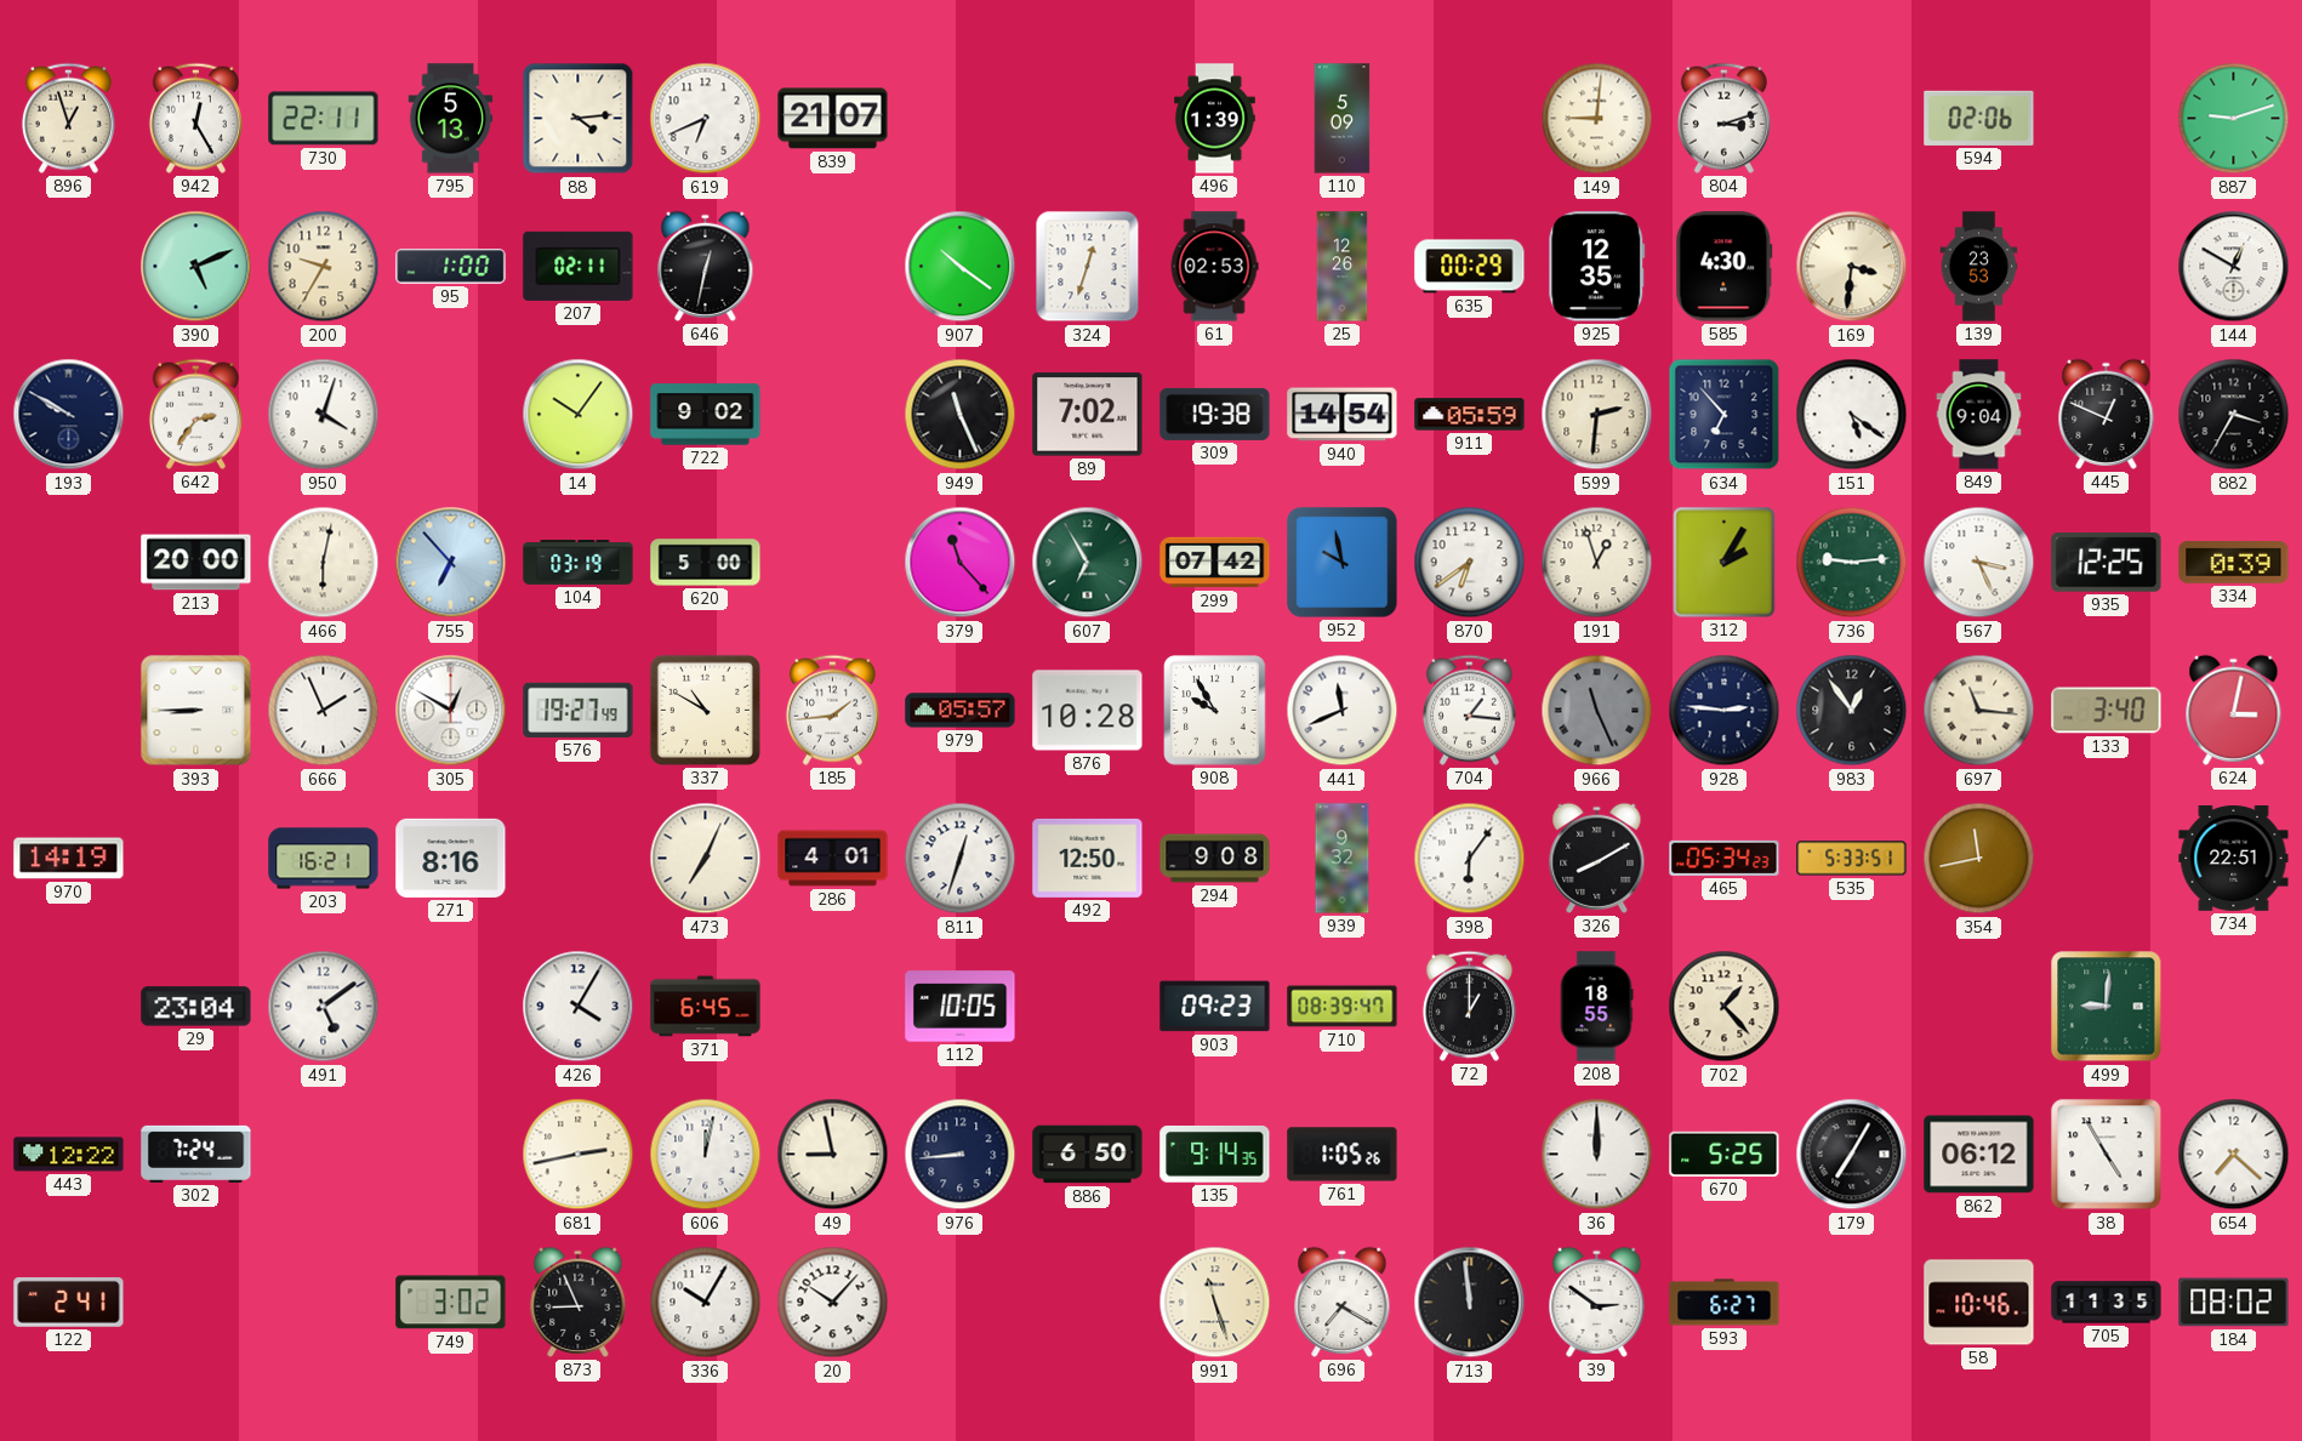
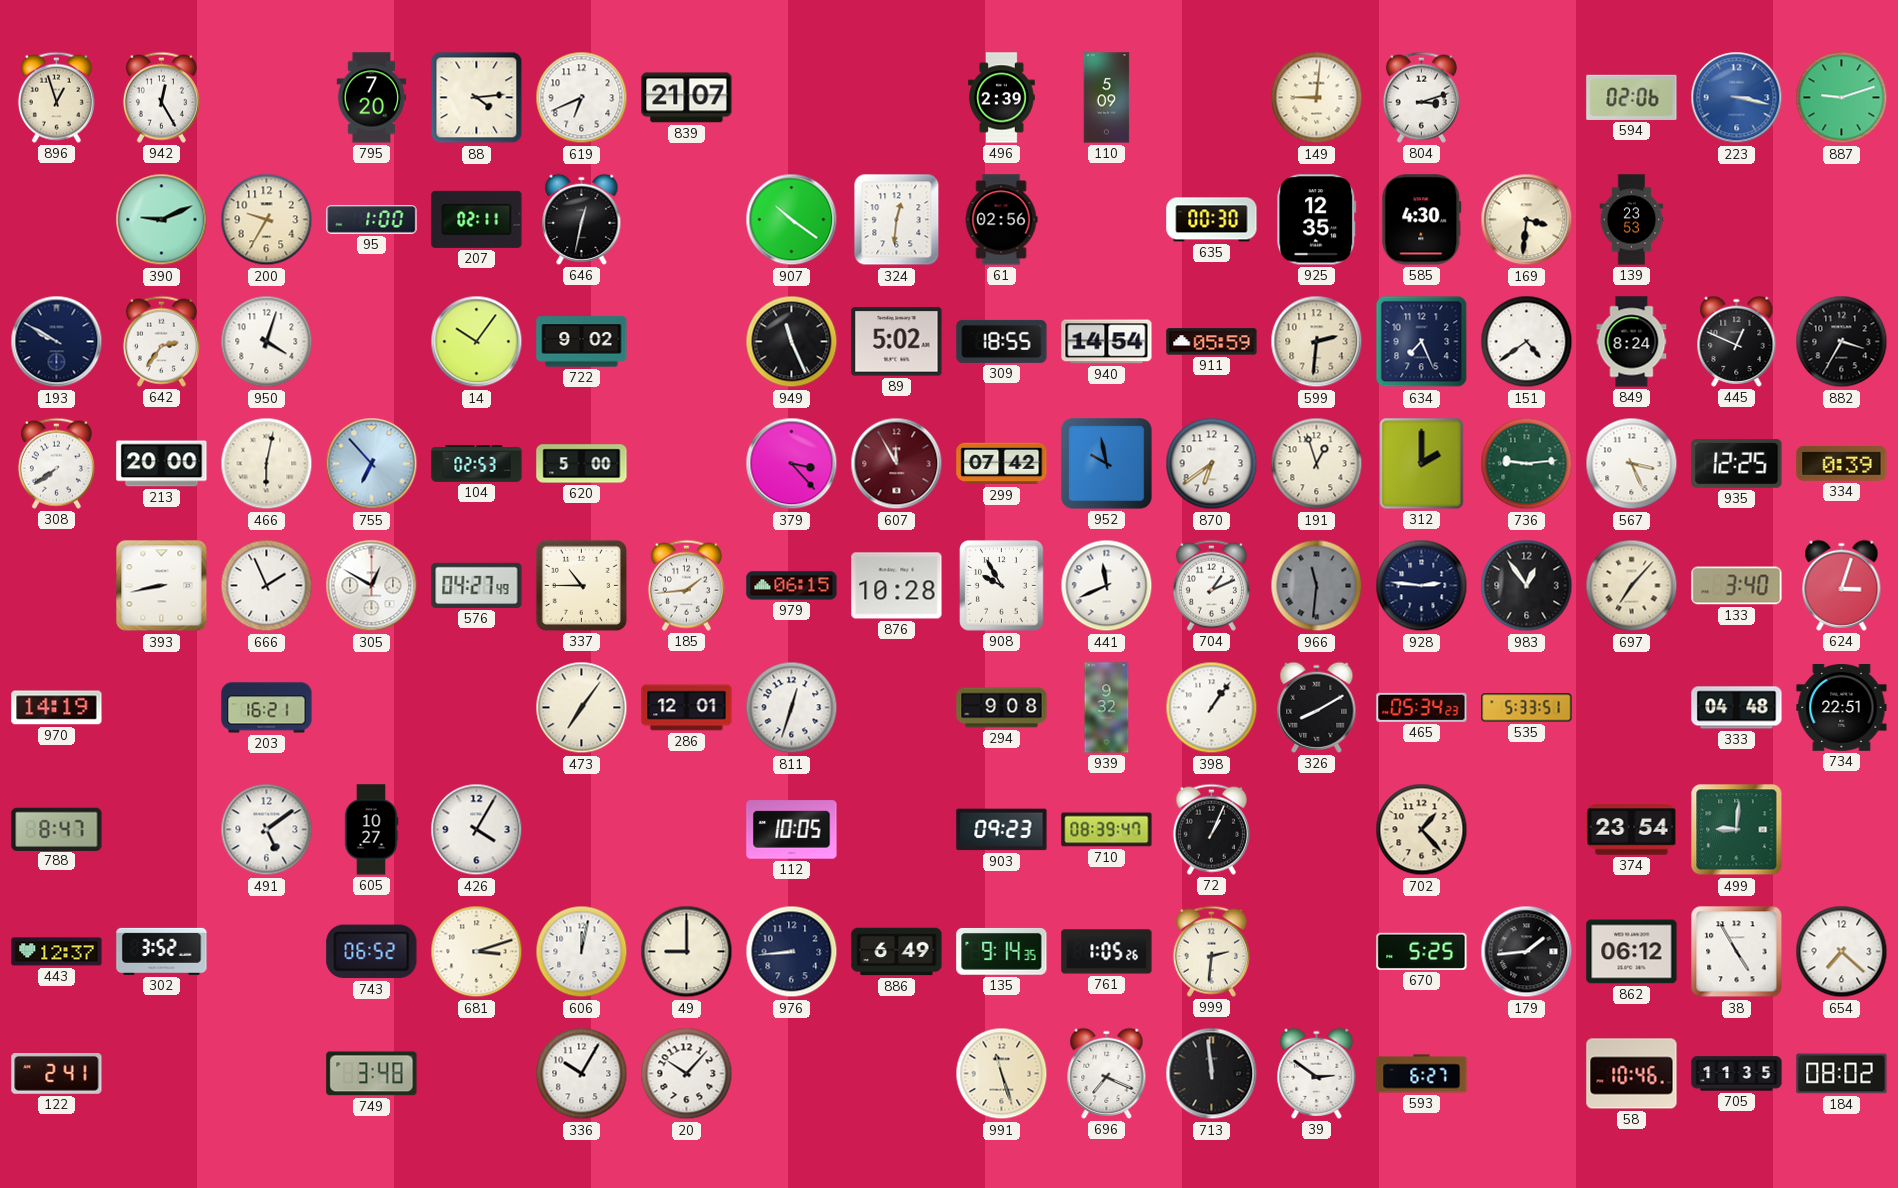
730: 22:11 -> none
795: 5:13 -> 7:20
496: 1:39 -> 2:39
223: none -> 3:17
390: 5:11 -> 9:11
324: 12:33 -> 12:31
61: 02:53 -> 02:56
25: 12:26 -> none
635: 00:29 -> 00:30
144: 12:50 -> none
89: 7:02 -> 5:02
309: 19:38 -> 18:55
634: 6:53 -> 7:26
151: 5:21 -> 4:39
849: 9:04 -> 8:24
308: none -> 7:39
104: 03:19 -> 02:53
379: 11:23 -> 3:23
607: 6:55 -> 11:55
607 dial: green -> burgundy
312: 2:05 -> 2:00
393: 8:45 -> 8:43
576: 19:27 -> 04:27
337: 10:50 -> 10:45
979: 05:57 -> 06:15
704: 1:16 -> 1:11
966: 11:26 -> 11:31
697: 11:16 -> 7:07
624: 3:02 -> 3:03
271: 8:16 -> none
473: 7:04 -> 7:06
286: 4:01 -> 12:01
492: 12:50 -> none
398: 6:06 -> 1:06
354: 11:43 -> none
333: none -> 04:48
788: none -> 8:47
29: 23:04 -> none
605: none -> 10:27
371: 6:45 -> none
72: 1:00 -> 1:04
208: 18:55 -> none
374: none -> 23:54
443: 12:22 -> 12:37
302: 7:24 -> 3:52
743: none -> 06:52
681: 2:43 -> 3:12
49: 8:58 -> 9:00
886: 6:50 -> 6:49
999: none -> 2:31
36: 12:00 -> none
179: 7:05 -> 1:44
749: 3:02 -> 3:48
873: 8:56 -> none
696: 7:20 -> 7:19
